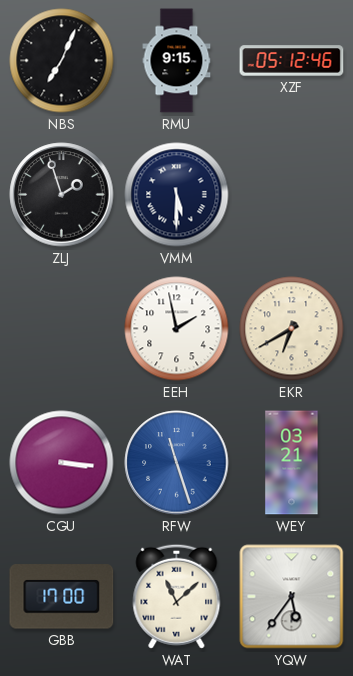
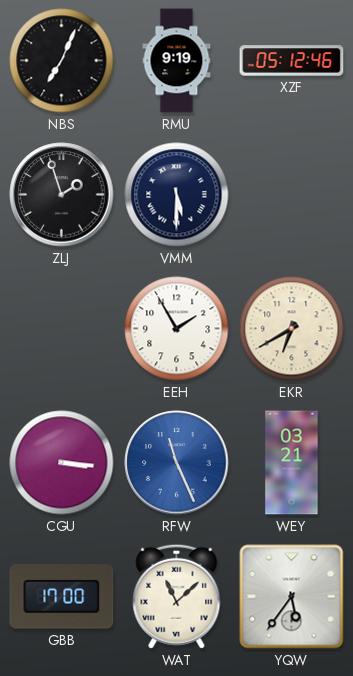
RMU: 9:15 -> 9:19
EEH: 1:58 -> 1:55
RFW: 11:27 -> 11:26
